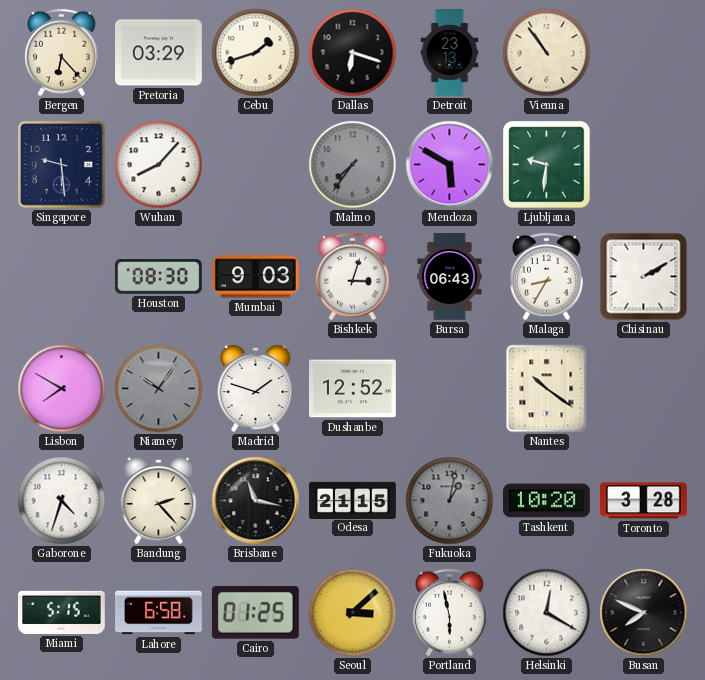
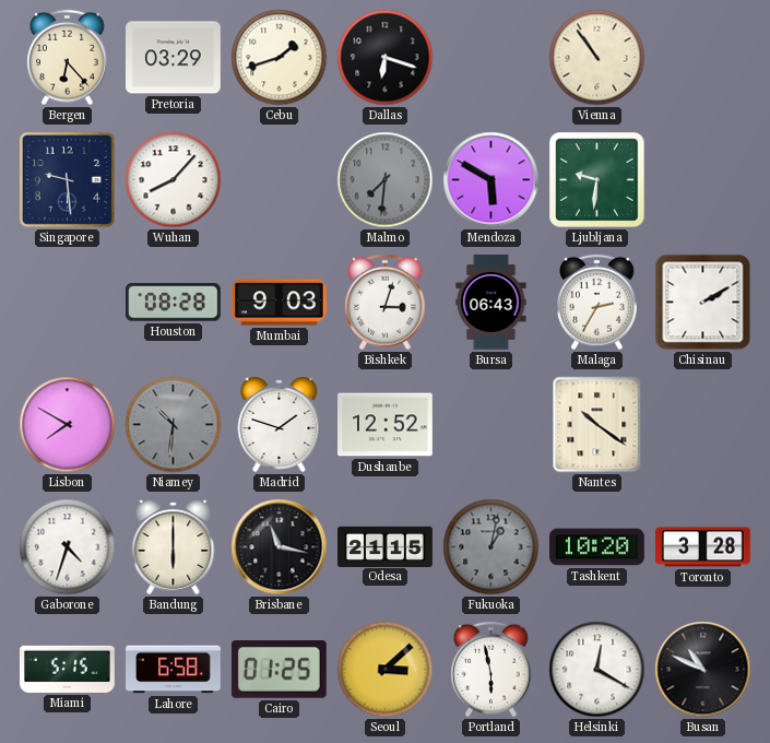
Detroit: 23:13 -> none
Malmo: 7:36 -> 7:31
Houston: 08:30 -> 08:28
Malaga: 8:35 -> 2:35
Niamey: 10:06 -> 10:31
Bandung: 2:23 -> 6:00
Busan: 7:49 -> 10:49
